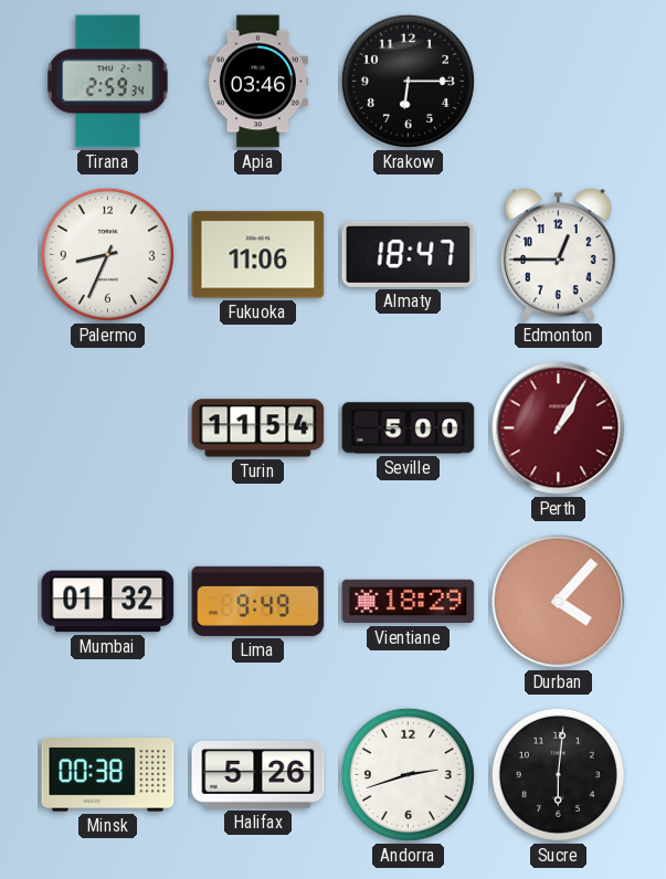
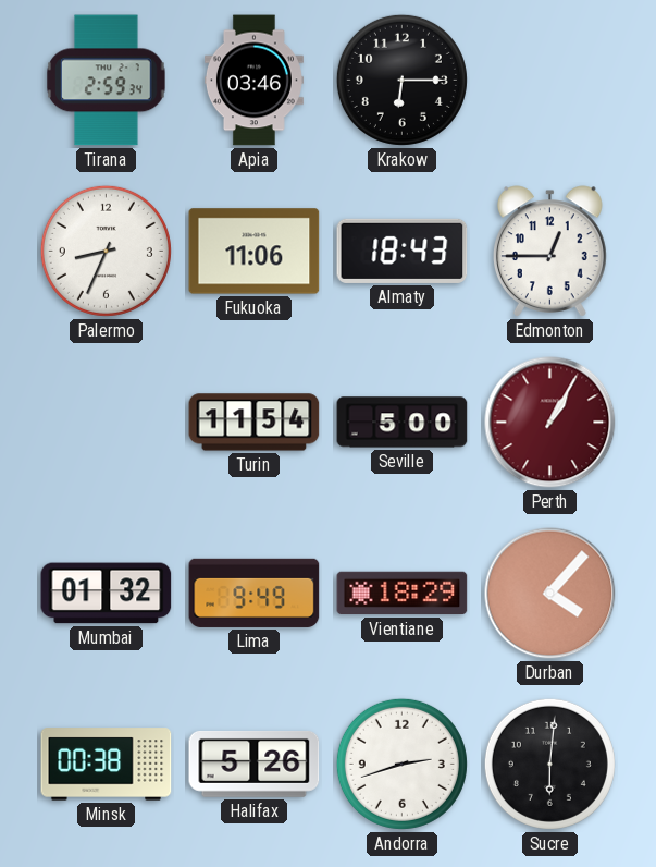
Almaty: 18:47 -> 18:43
